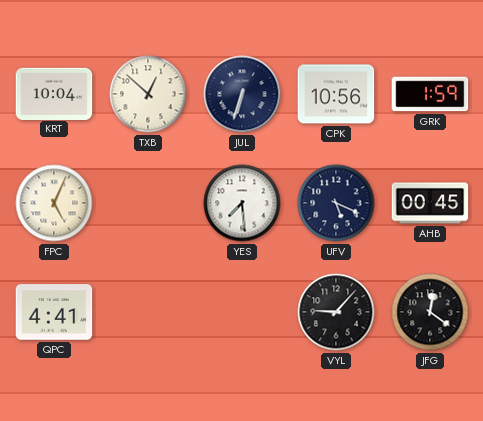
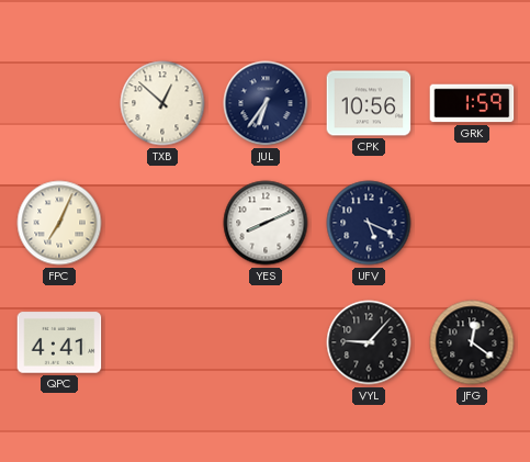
KRT: 10:04 -> none
JUL: 6:33 -> 6:36
FPC: 5:04 -> 7:04
YES: 7:29 -> 8:11
AHB: 00:45 -> none
